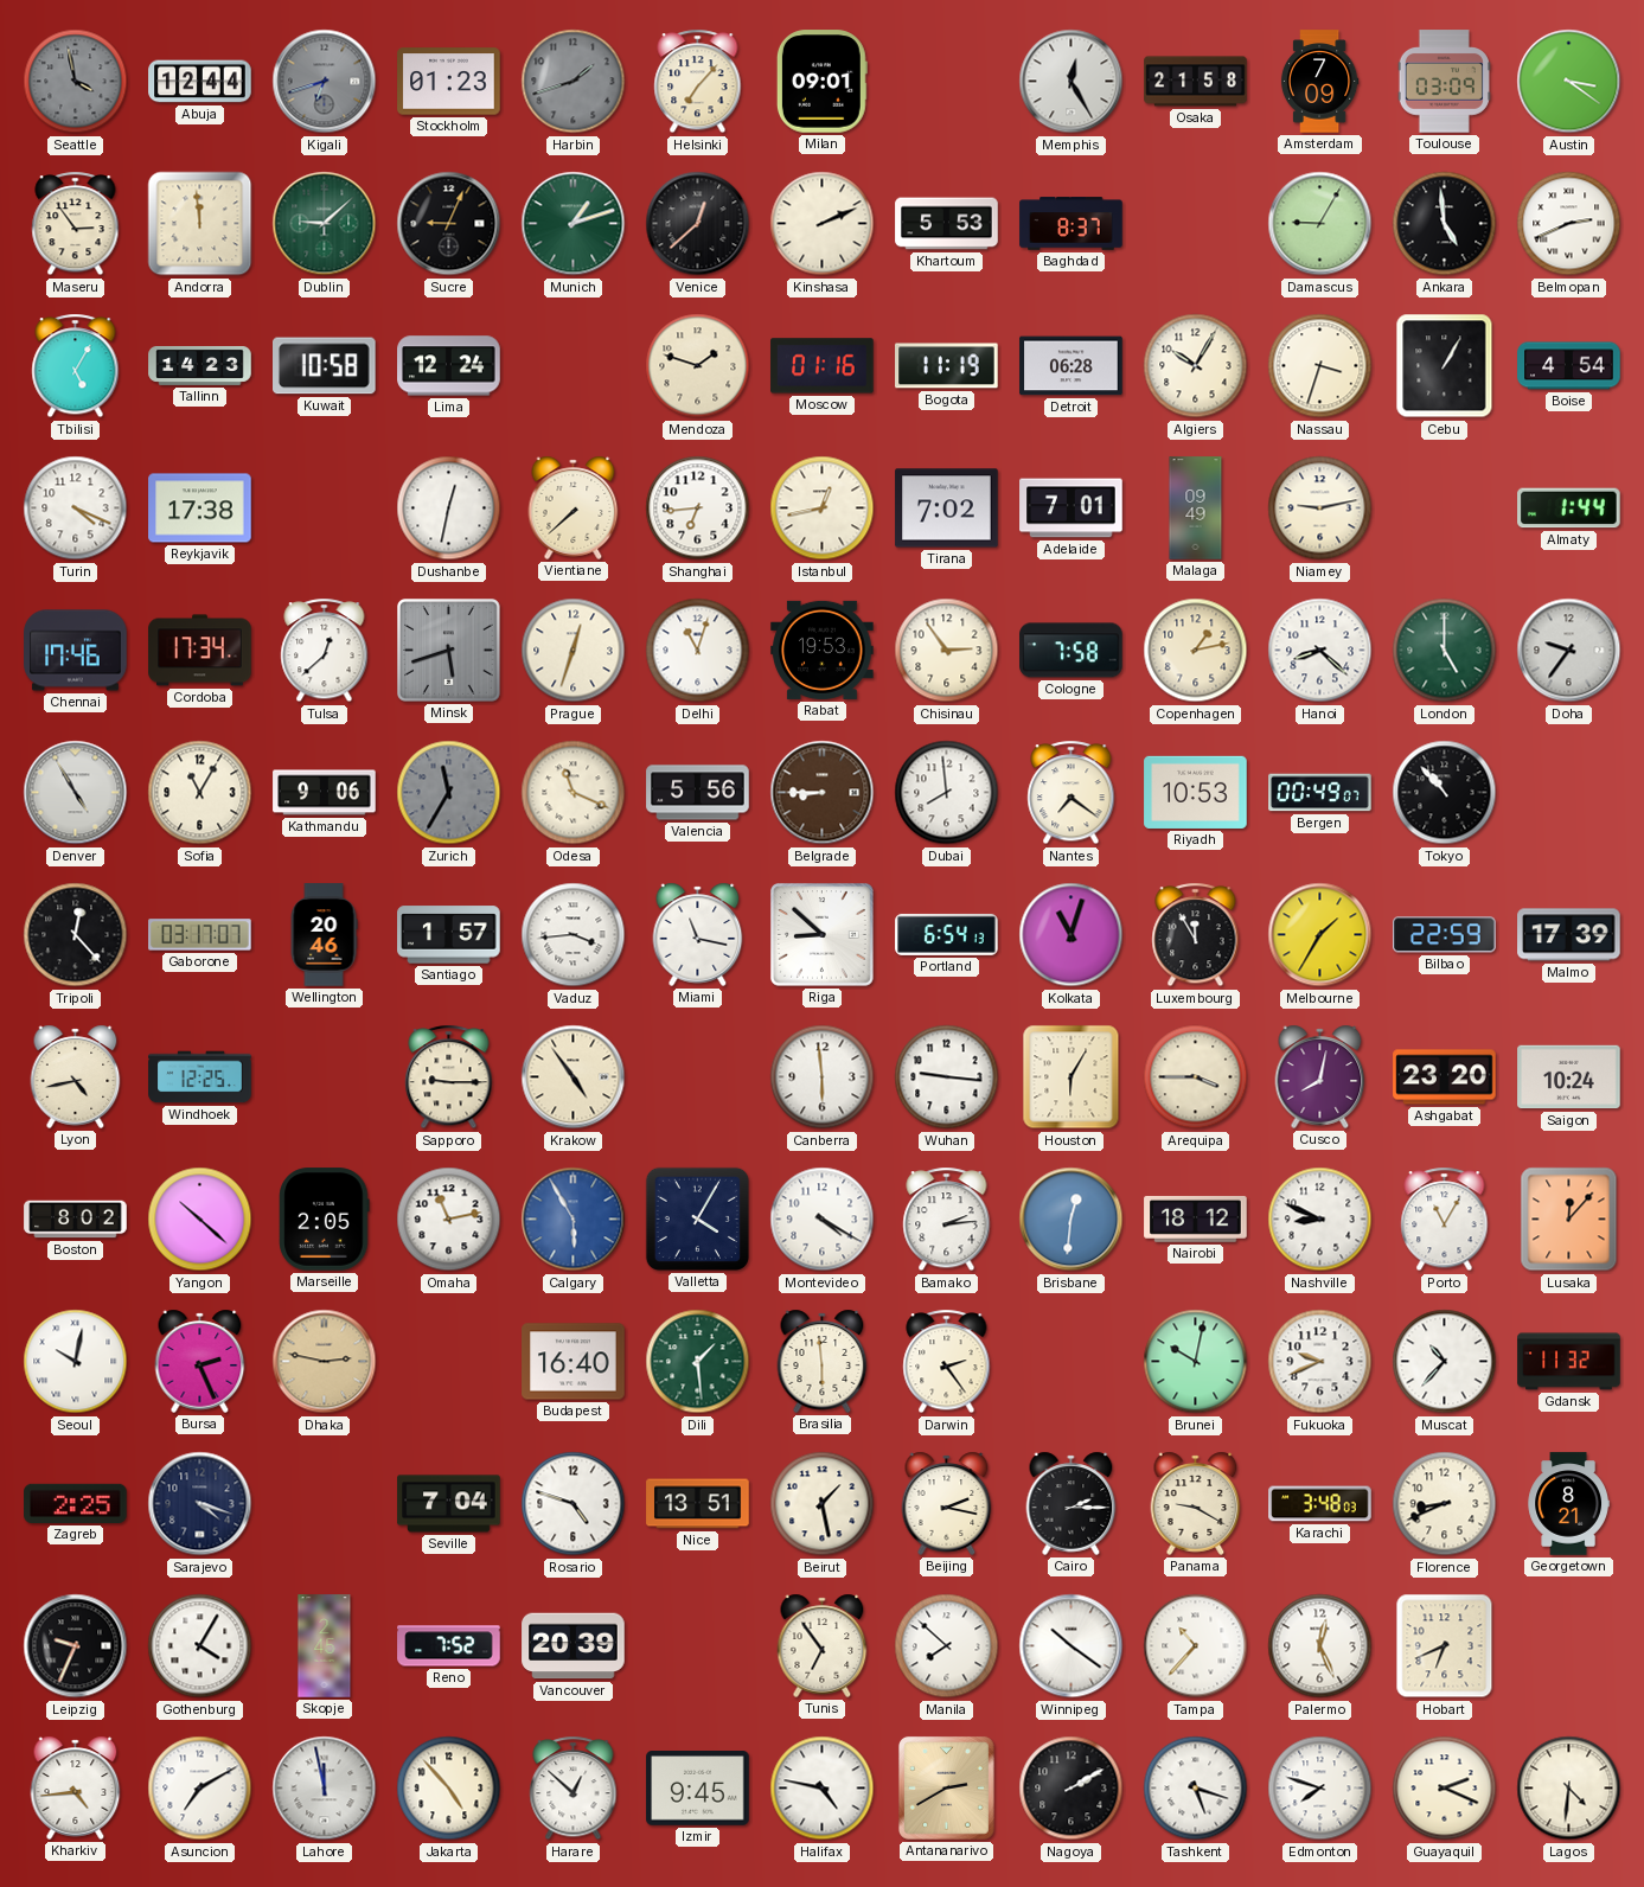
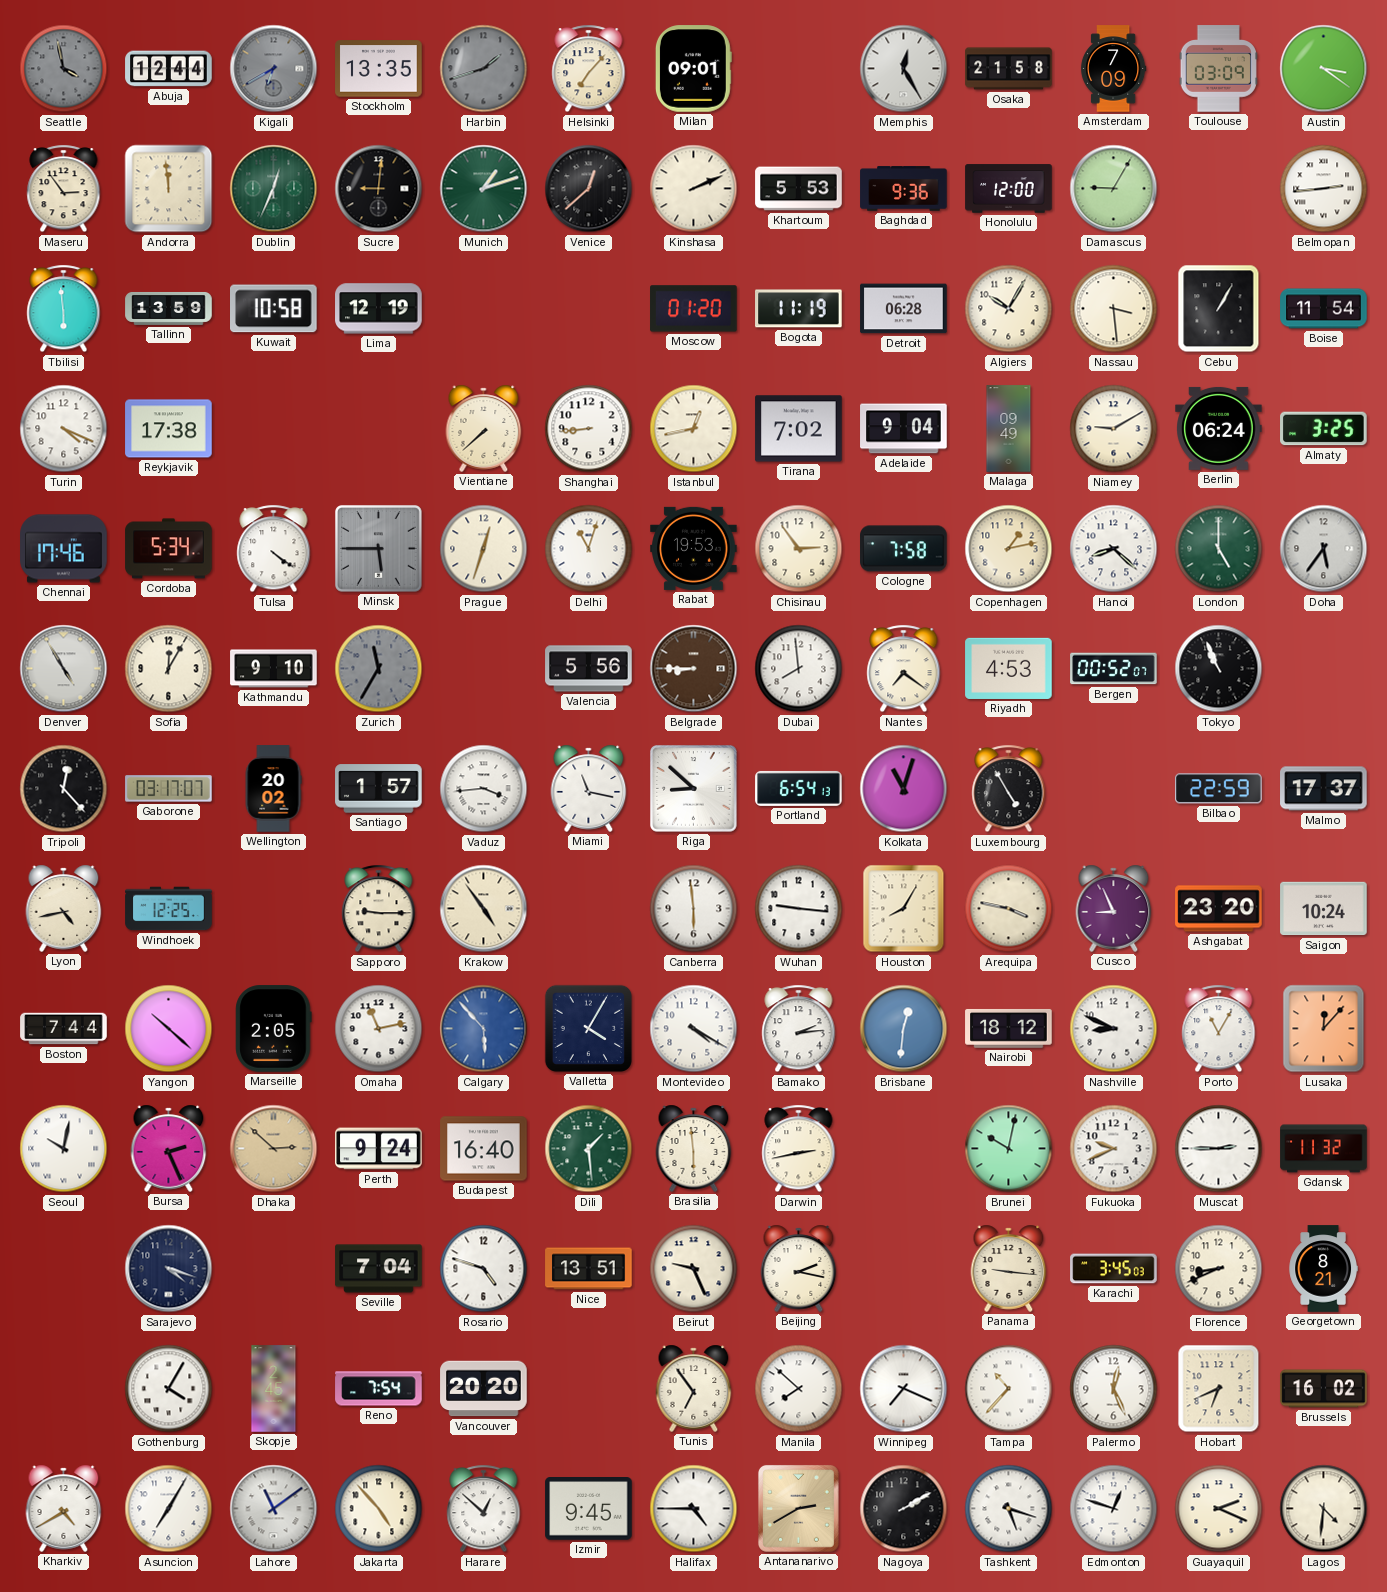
Kigali: 6:42 -> 6:40
Stockholm: 01:23 -> 13:35
Dublin: 9:08 -> 12:34
Sucre: 9:04 -> 9:01
Baghdad: 8:37 -> 9:36
Honolulu: none -> 12:00
Ankara: 4:59 -> none
Belmopan: 2:41 -> 2:44
Tbilisi: 5:05 -> 5:59
Tallinn: 14:23 -> 13:59
Lima: 12:24 -> 12:19
Mendoza: 1:48 -> none
Moscow: 01:16 -> 01:20
Nassau: 3:33 -> 3:29
Boise: 4:54 -> 11:54
Dushanbe: 12:32 -> none
Shanghai: 6:44 -> 8:44
Adelaide: 7:01 -> 9:04
Niamey: 9:13 -> 9:10
Berlin: none -> 06:24
Almaty: 1:44 -> 3:25
Cordoba: 17:34 -> 5:34
Tulsa: 12:38 -> 4:21
Minsk: 5:42 -> 5:45
Doha: 9:36 -> 5:36
Sofia: 11:05 -> 12:05
Kathmandu: 9:06 -> 9:10
Odesa: 11:19 -> none
Riyadh: 10:53 -> 4:53
Bergen: 00:49 -> 00:52
Tokyo: 10:53 -> 10:56
Wellington: 20:46 -> 20:02
Luxembourg: 11:55 -> 4:55
Melbourne: 1:35 -> none
Malmo: 17:39 -> 17:37
Houston: 6:05 -> 8:05
Arequipa: 3:45 -> 3:47
Cusco: 8:02 -> 8:56
Boston: 8:02 -> 7:44
Calgary: 5:55 -> 5:53
Dhaka: 2:47 -> 2:52
Perth: none -> 9:24
Darwin: 2:24 -> 2:43
Muscat: 10:37 -> 2:45
Zagreb: 2:25 -> none
Beirut: 1:28 -> 9:26
Cairo: 2:15 -> none
Panama: 9:20 -> 9:16
Karachi: 3:48 -> 3:45
Leipzig: 9:34 -> none
Reno: 7:52 -> 7:54
Vancouver: 20:39 -> 20:20
Winnipeg: 10:21 -> 7:19
Brussels: none -> 16:02
Kharkiv: 4:44 -> 4:40
Asuncion: 7:10 -> 7:05
Lahore: 11:58 -> 11:09
Halifax: 4:47 -> 4:45
Edmonton: 7:48 -> 12:48
